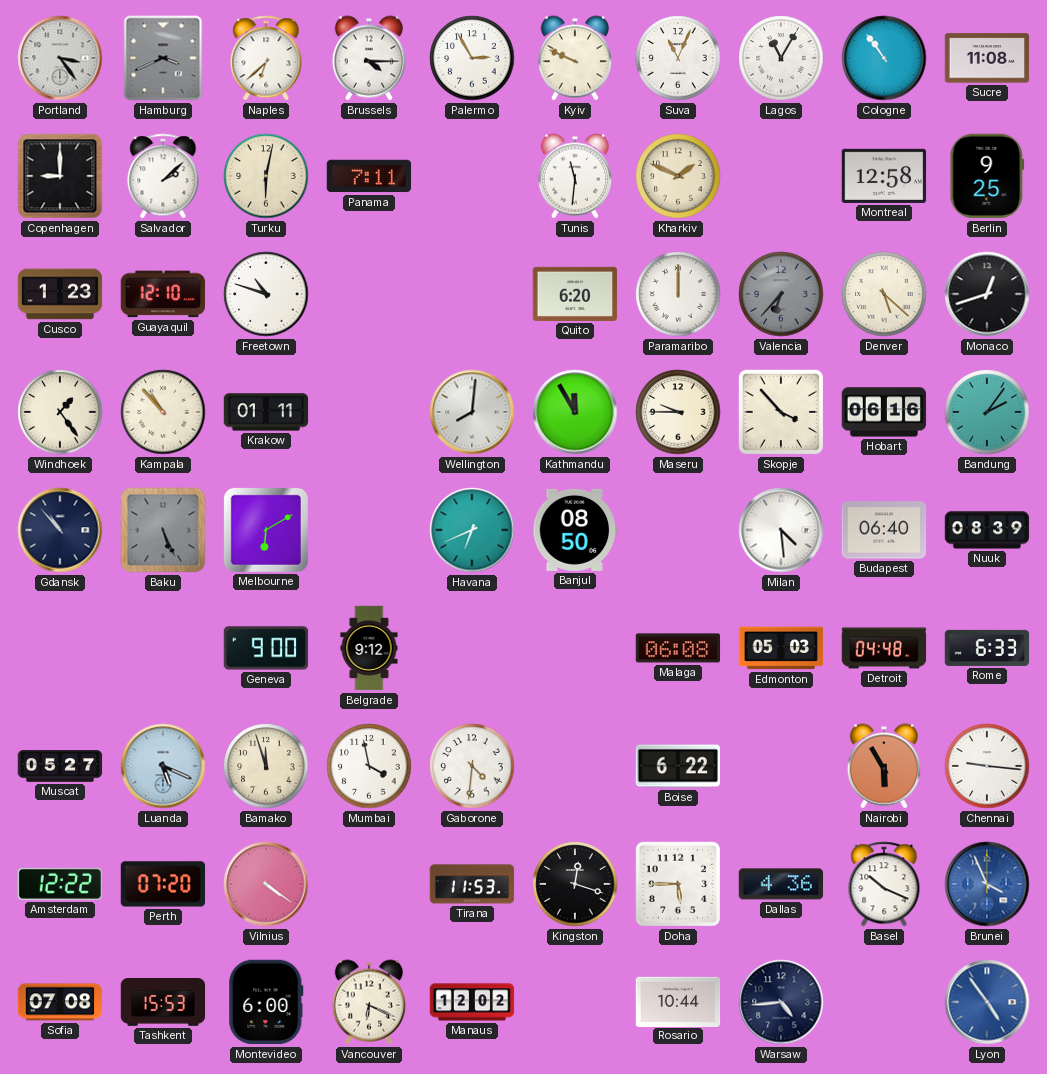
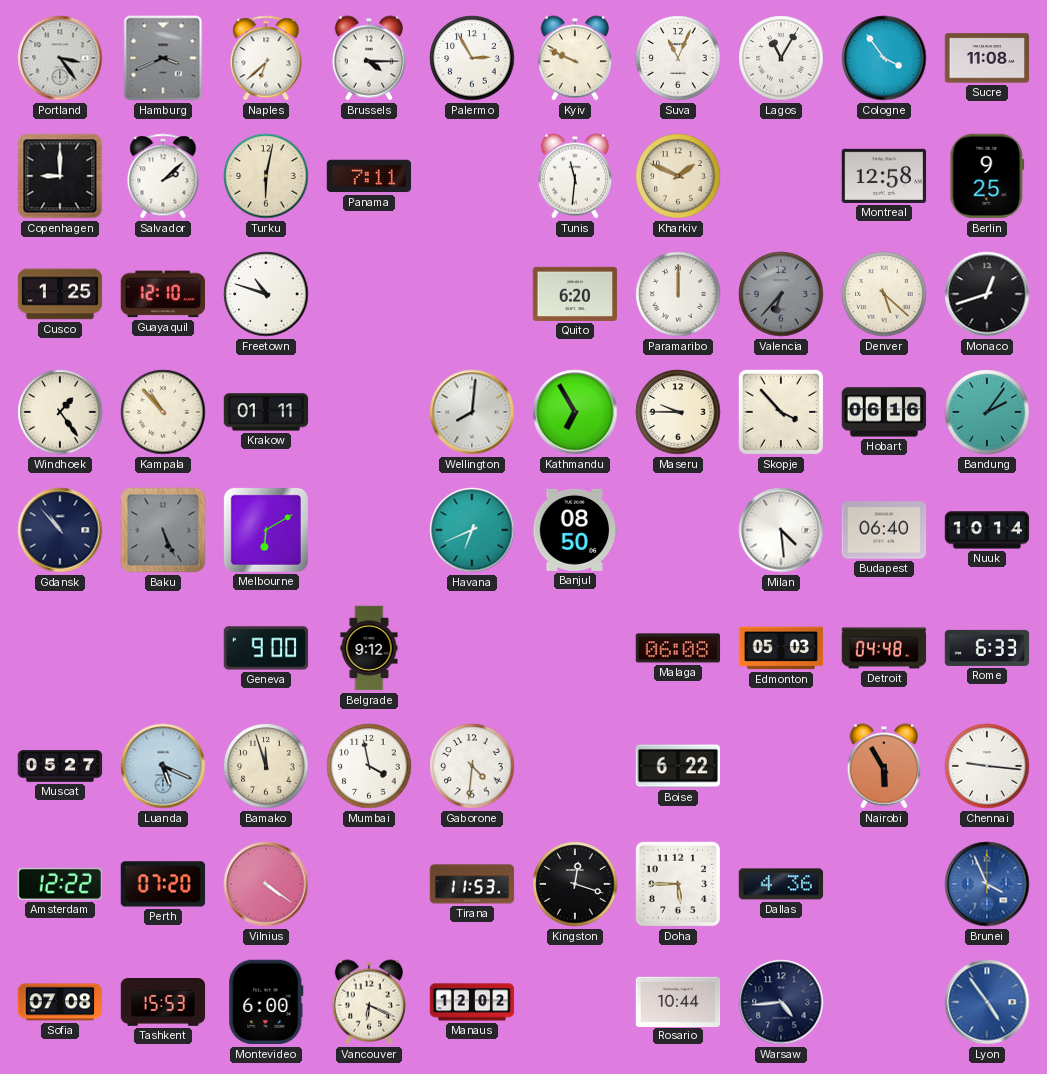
Cologne: 10:54 -> 3:54
Cusco: 1:23 -> 1:25
Kathmandu: 11:55 -> 6:55
Nuuk: 08:39 -> 10:14
Basel: 10:19 -> none
